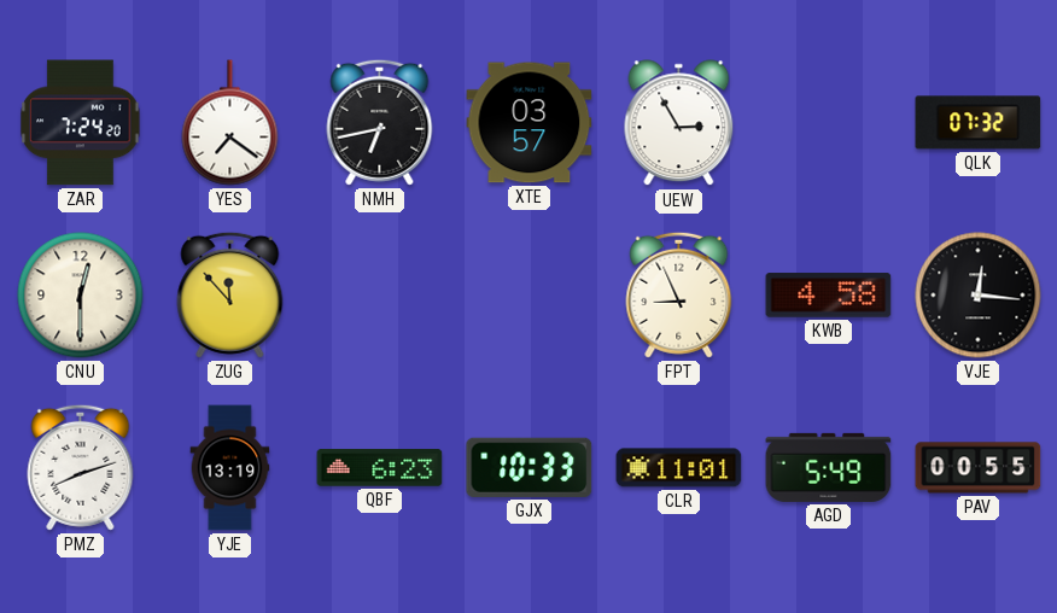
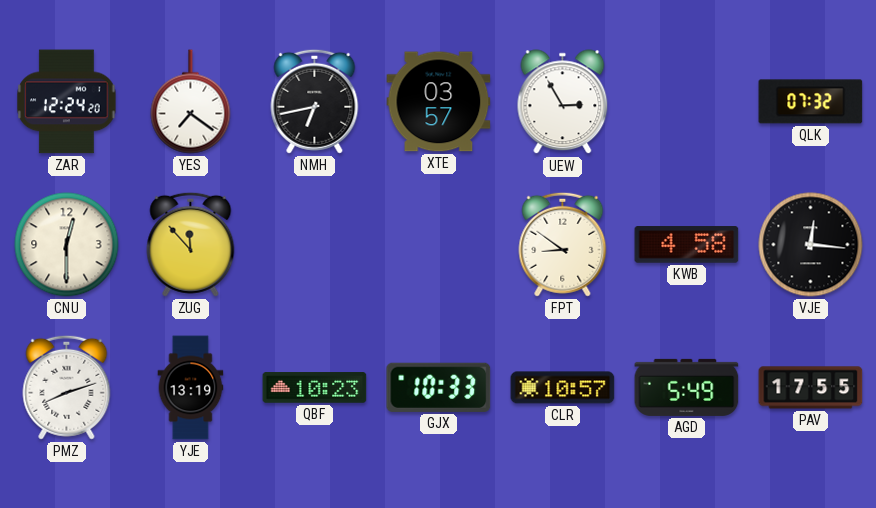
ZAR: 7:24 -> 12:24
FPT: 8:56 -> 8:51
QBF: 6:23 -> 10:23
CLR: 11:01 -> 10:57
PAV: 00:55 -> 17:55
